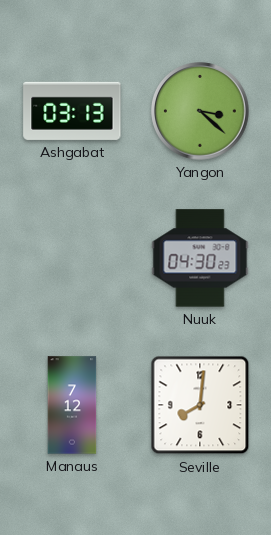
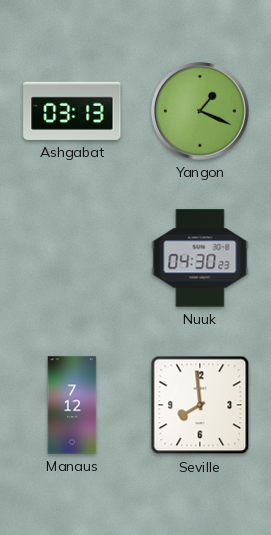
Yangon: 3:22 -> 1:19
Seville: 8:01 -> 7:59
